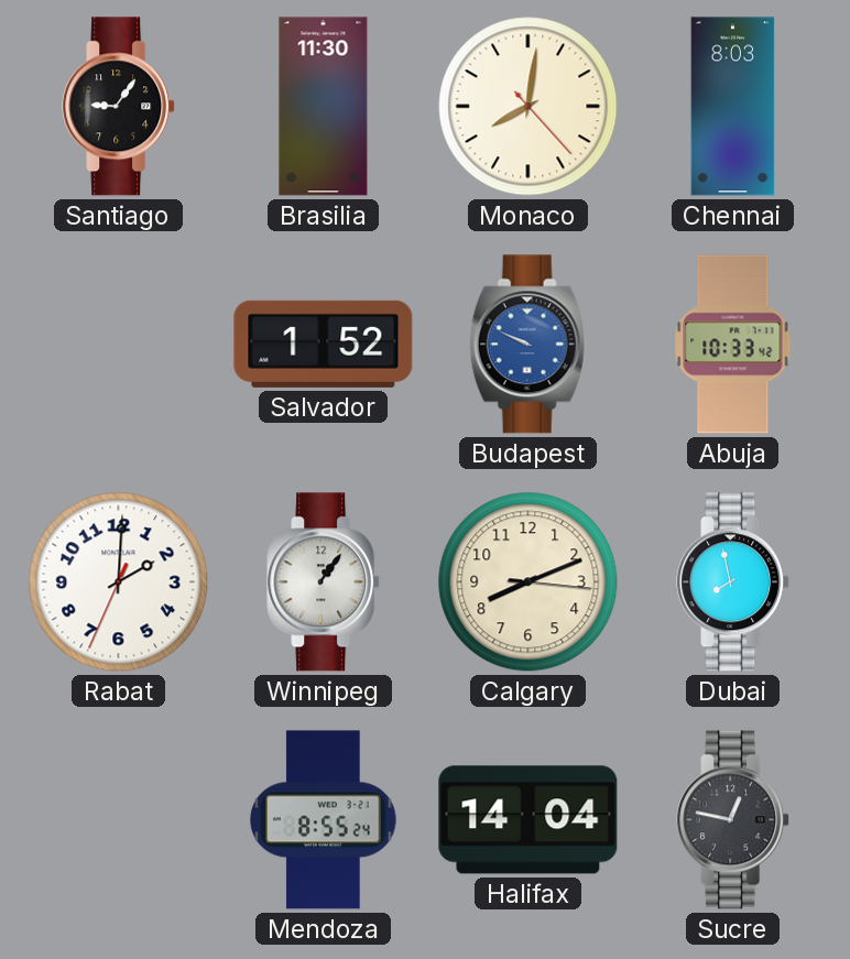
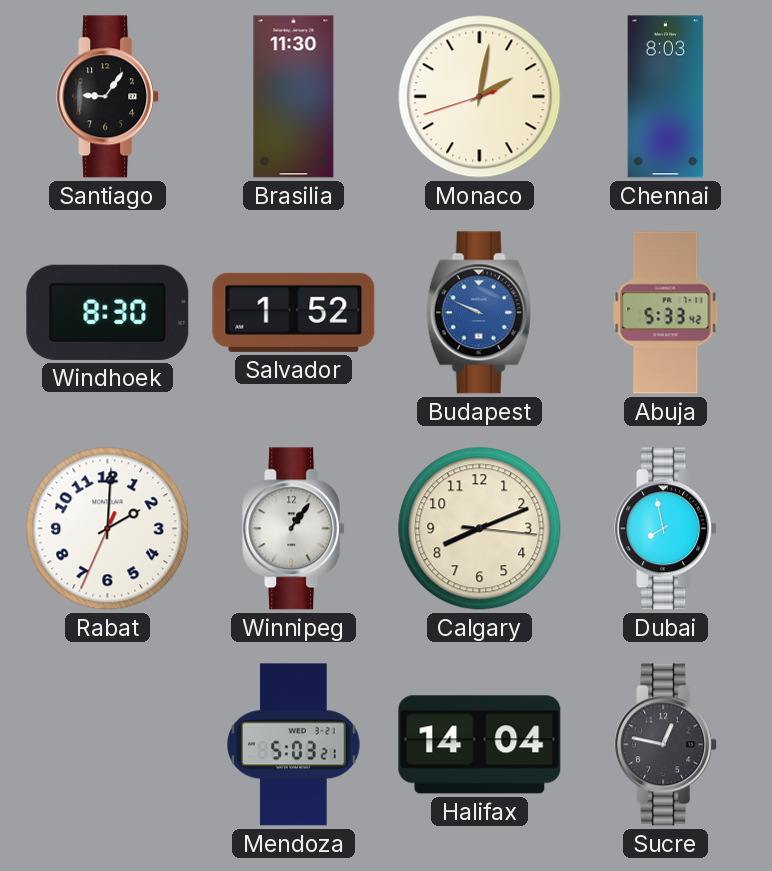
Monaco: 8:01 -> 2:01
Windhoek: none -> 8:30
Abuja: 10:33 -> 5:33
Mendoza: 8:55 -> 5:03
